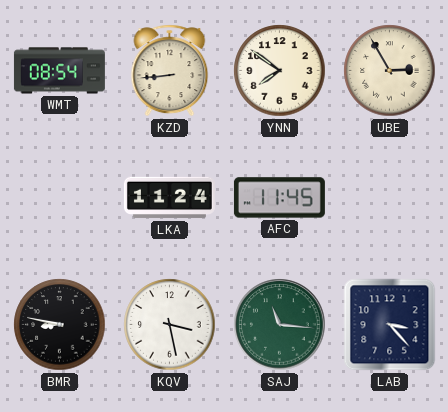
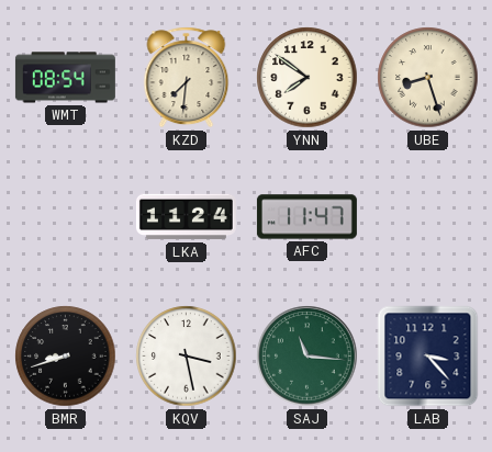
KZD: 8:44 -> 7:31
UBE: 2:55 -> 8:27
AFC: 11:45 -> 11:47
BMR: 8:47 -> 8:42
